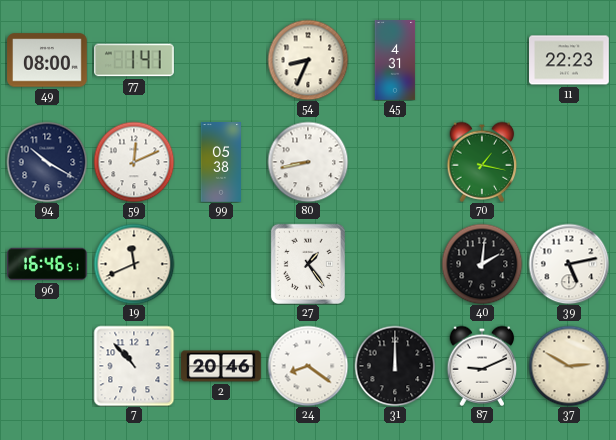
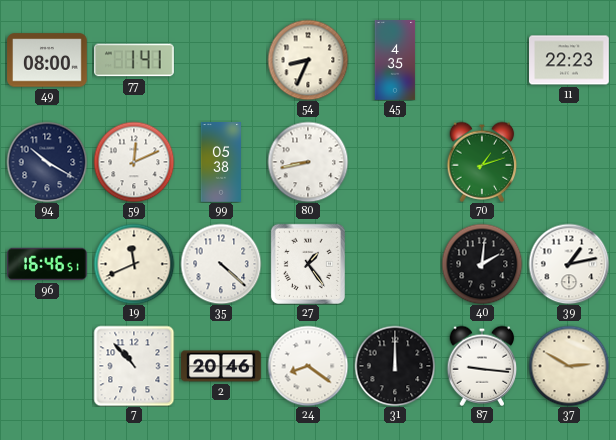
45: 4:31 -> 4:35
70: 1:17 -> 1:12
35: none -> 4:22
39: 5:13 -> 1:13
87: 9:11 -> 9:16
